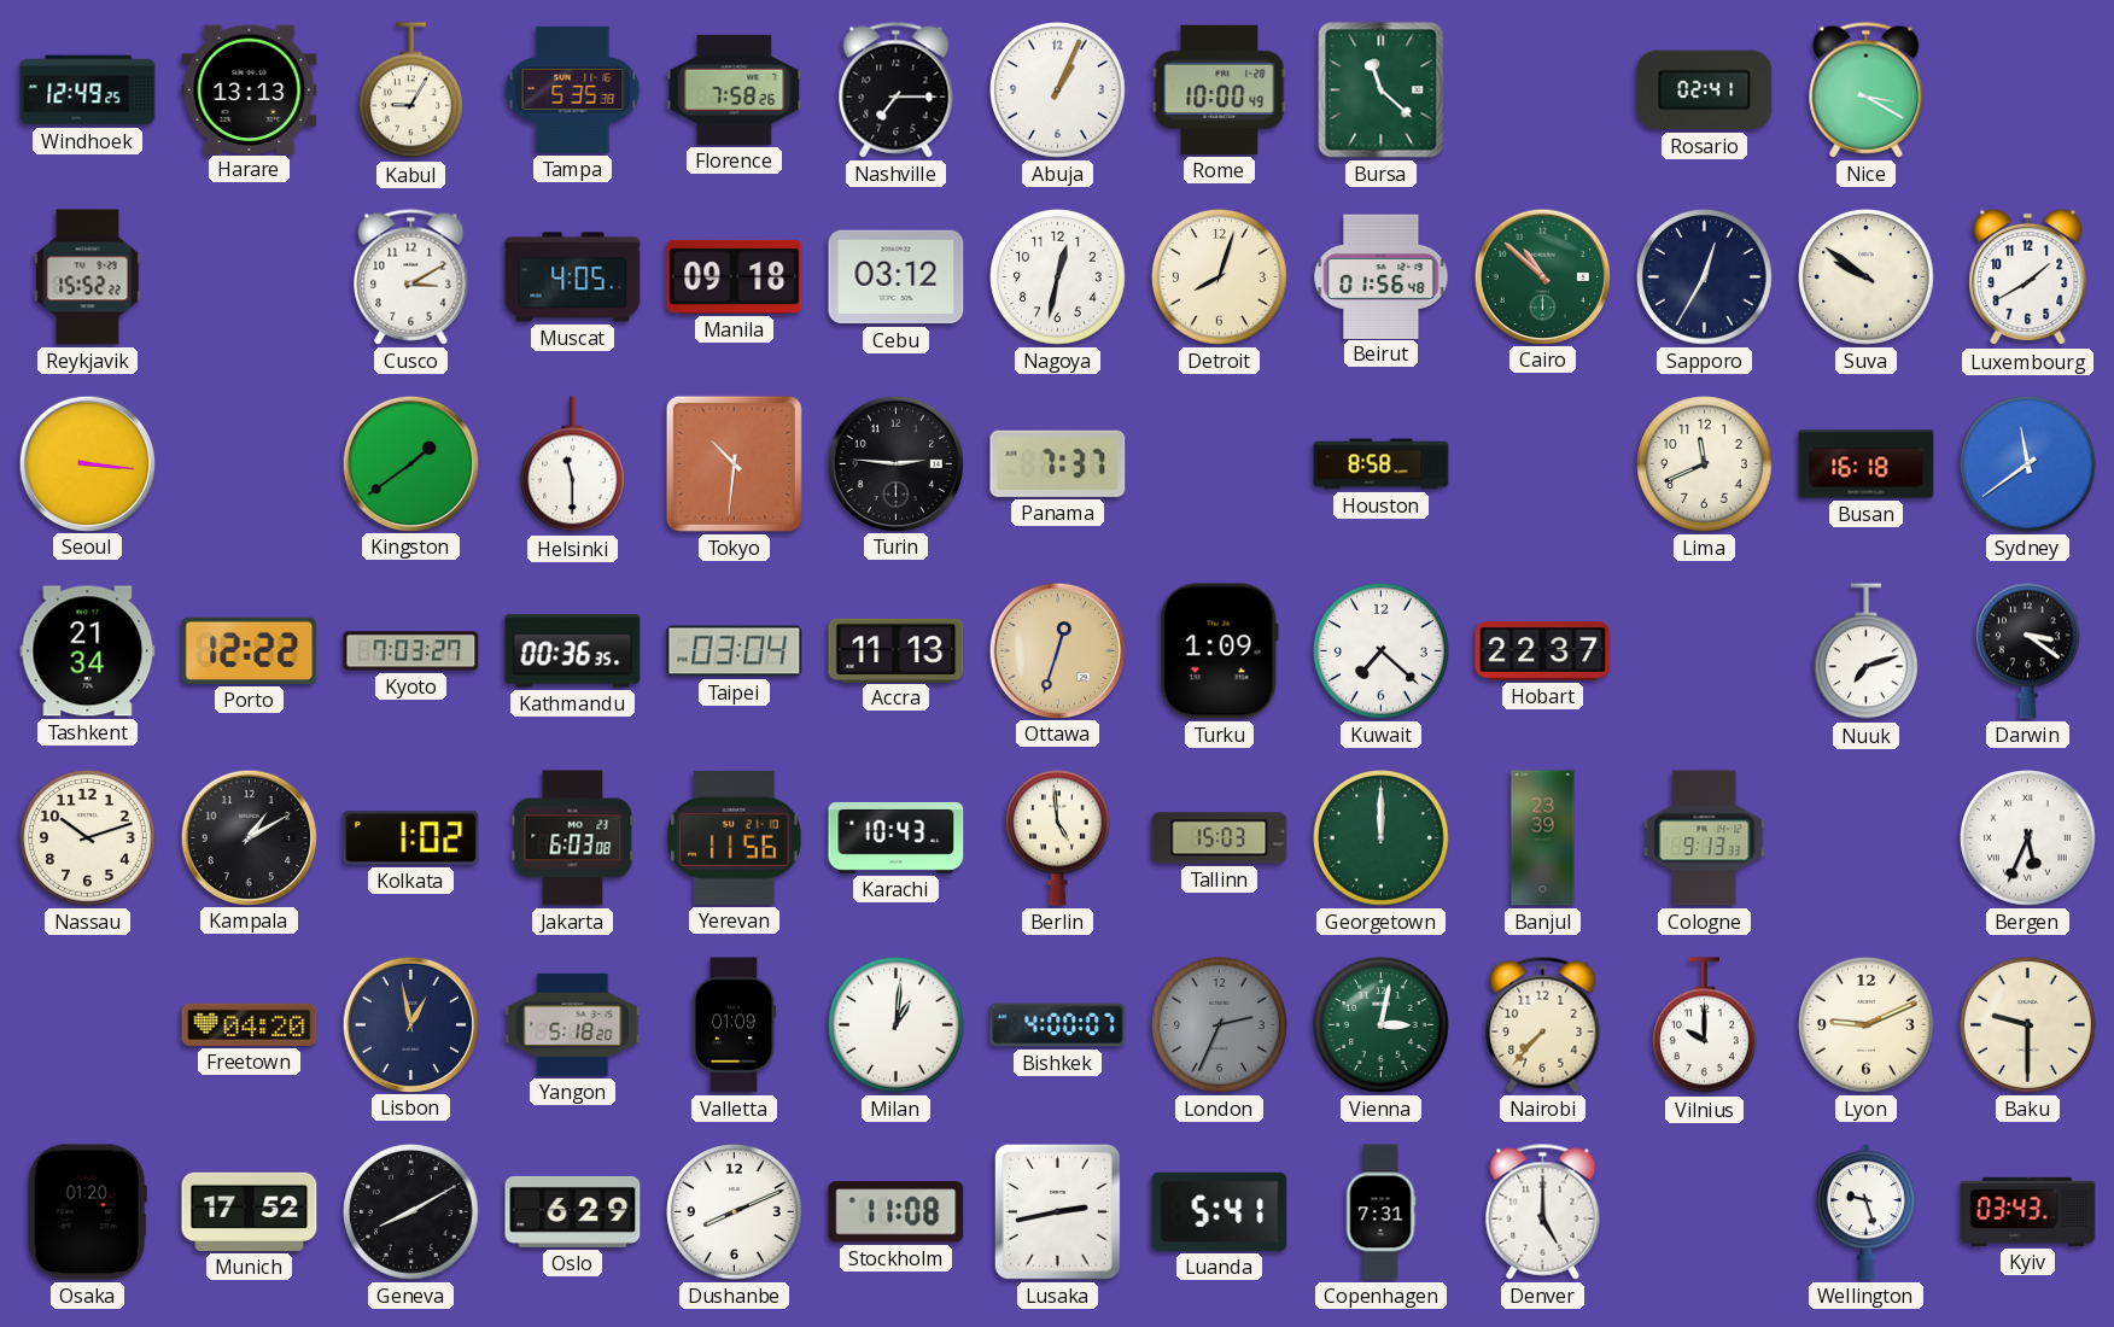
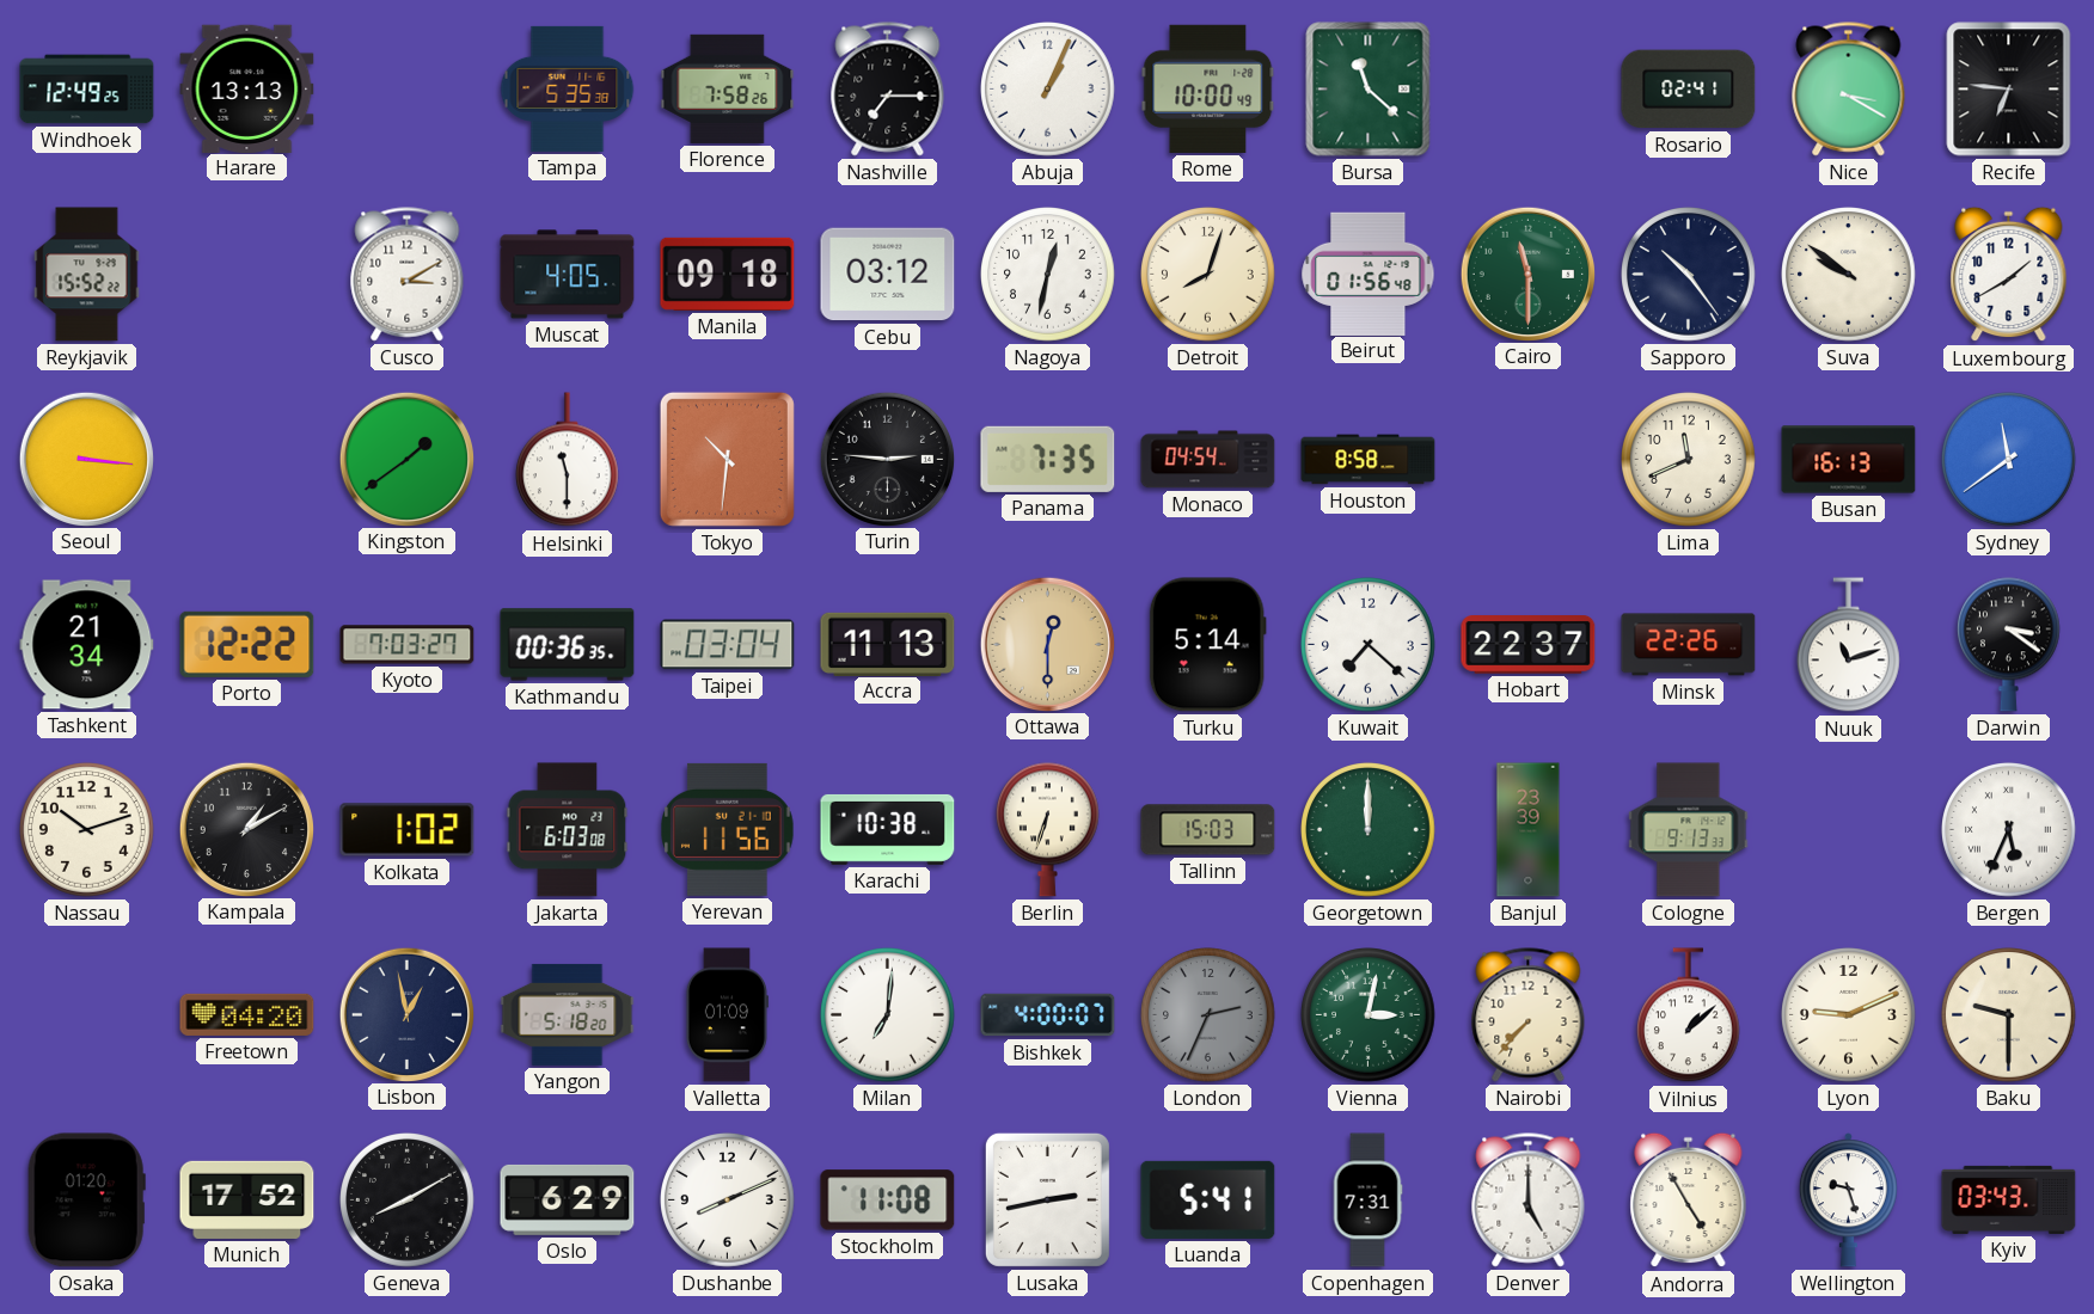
Kabul: 9:05 -> none
Recife: none -> 6:46
Cairo: 10:52 -> 11:30
Sapporo: 12:35 -> 10:24
Panama: 7:37 -> 7:35
Monaco: none -> 04:54
Busan: 16:18 -> 16:13
Ottawa: 12:33 -> 12:30
Turku: 1:09 -> 5:14
Minsk: none -> 22:26
Nuuk: 7:12 -> 11:12
Karachi: 10:43 -> 10:38
Berlin: 4:59 -> 6:33
Milan: 1:01 -> 7:01
Vilnius: 10:00 -> 1:08
Andorra: none -> 4:55
